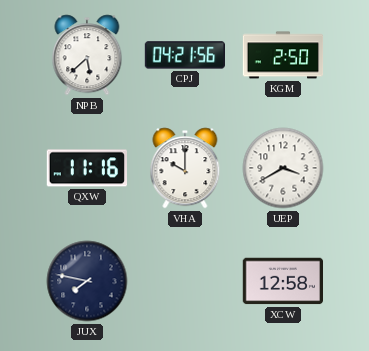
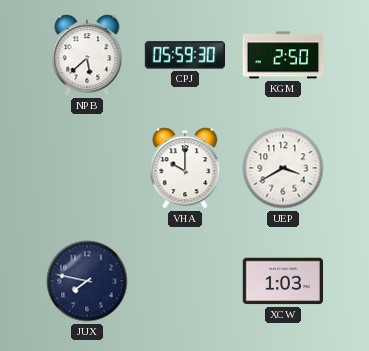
CPJ: 04:21 -> 05:59
QXW: 11:16 -> none
XCW: 12:58 -> 1:03
